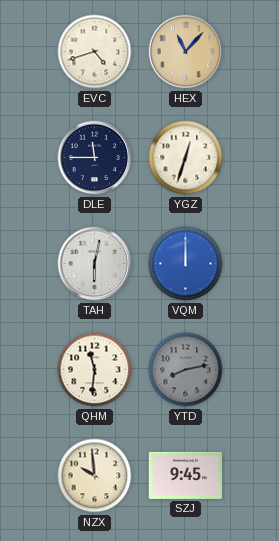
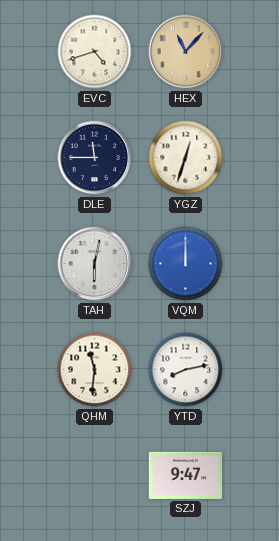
YTD dial: grey -> white
NZX: 9:59 -> none
SZJ: 9:45 -> 9:47
